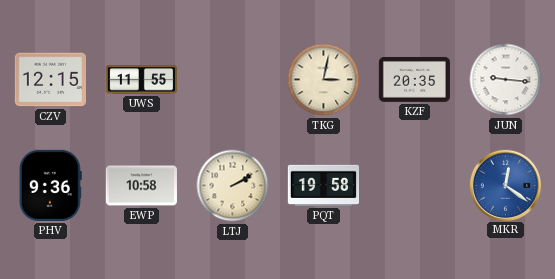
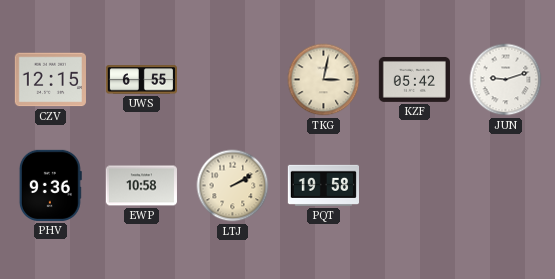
UWS: 11:55 -> 6:55
KZF: 20:35 -> 05:42
JUN: 9:16 -> 9:12
MKR: 12:21 -> none
